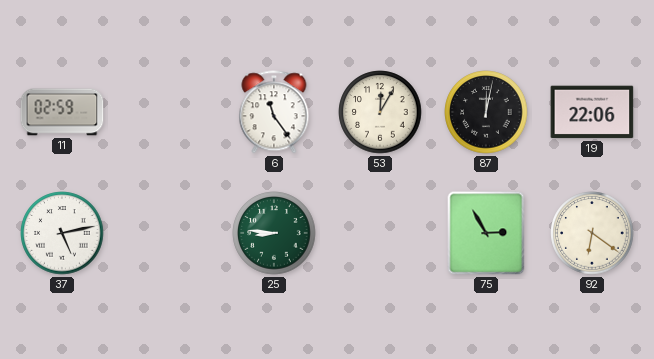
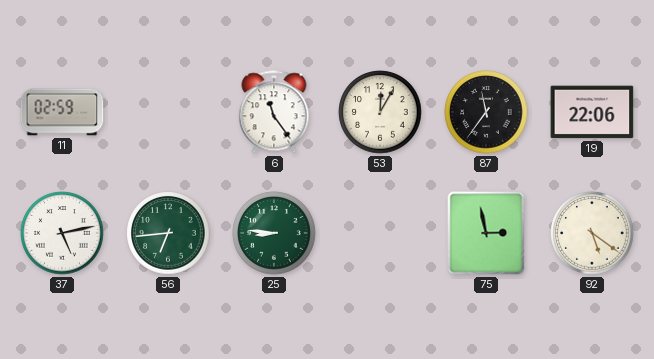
87: 12:02 -> 11:36
56: none -> 6:44
75: 2:55 -> 2:58
92: 6:21 -> 5:21
